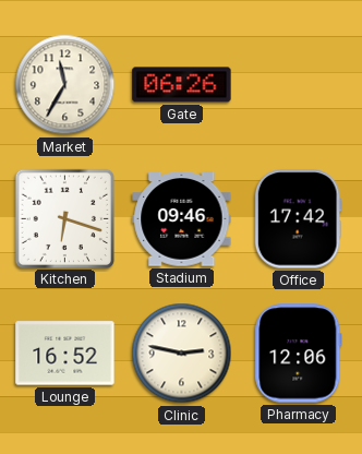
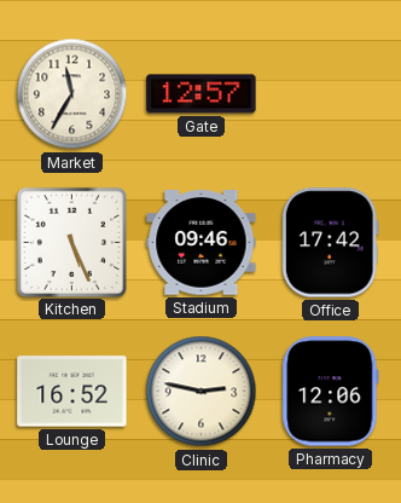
Gate: 06:26 -> 12:57
Kitchen: 6:18 -> 5:26
